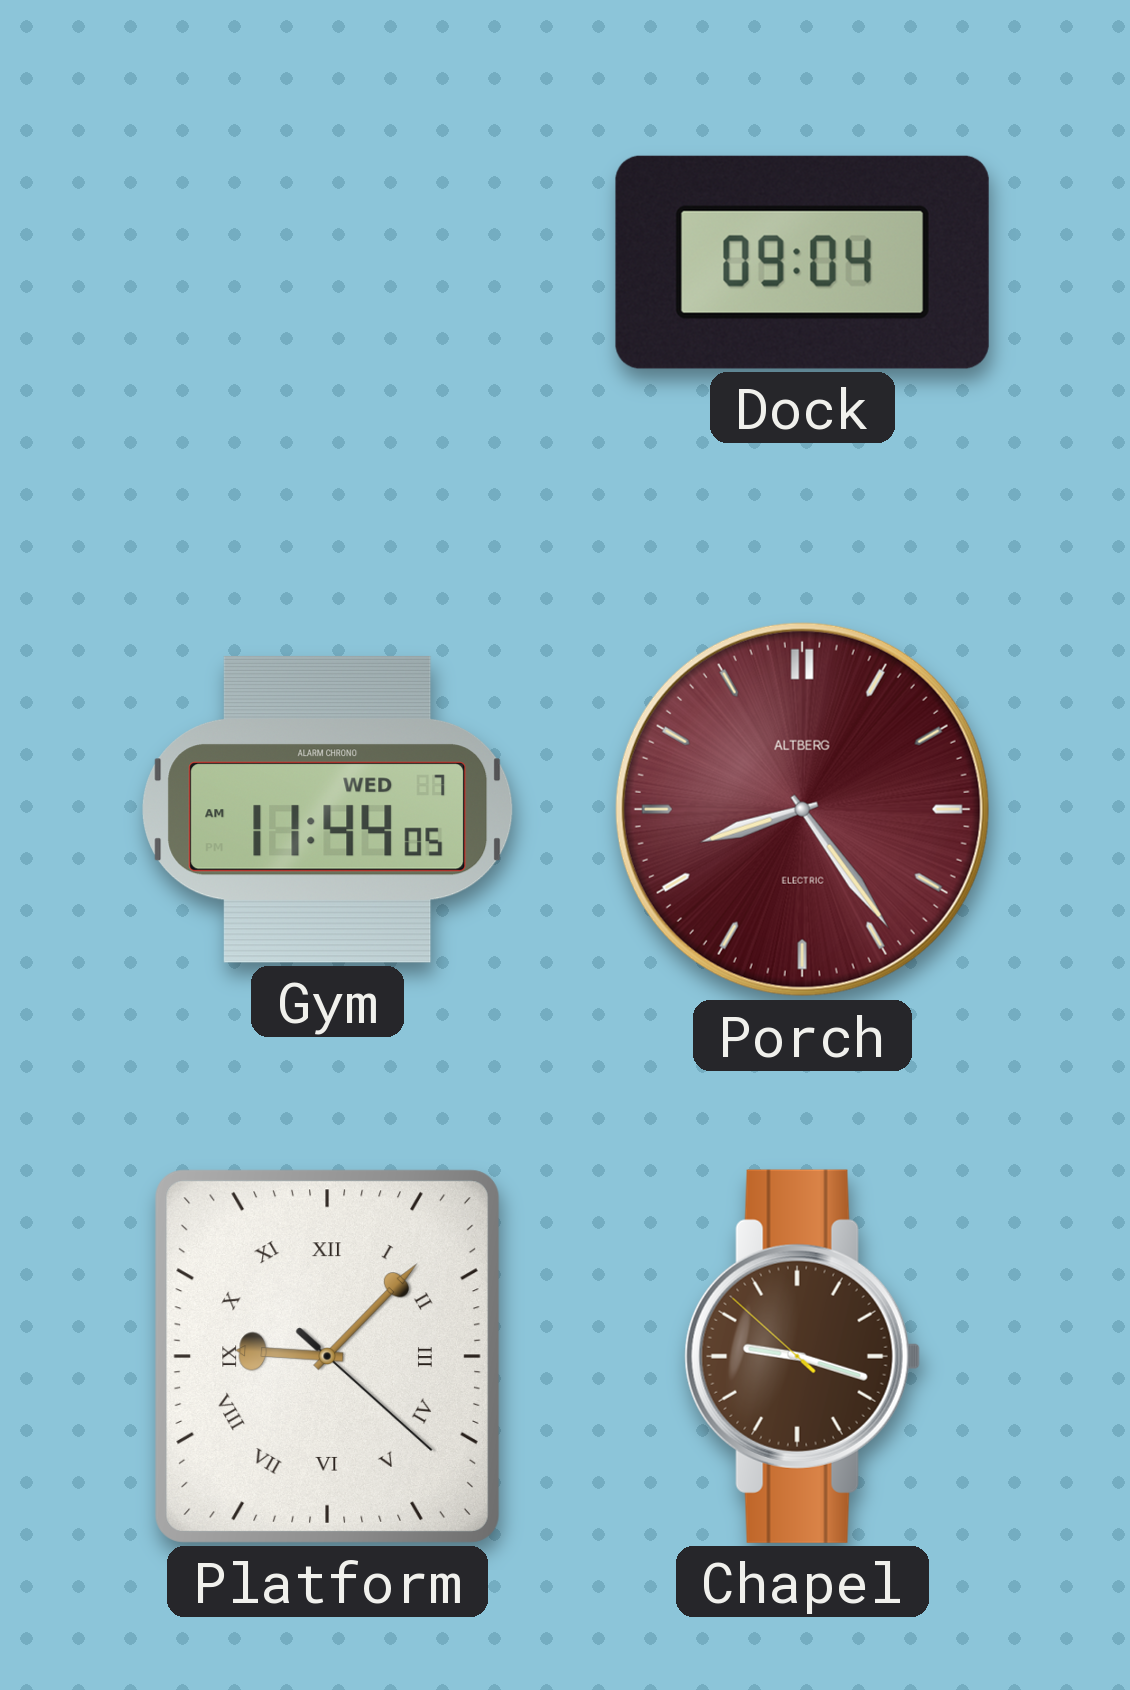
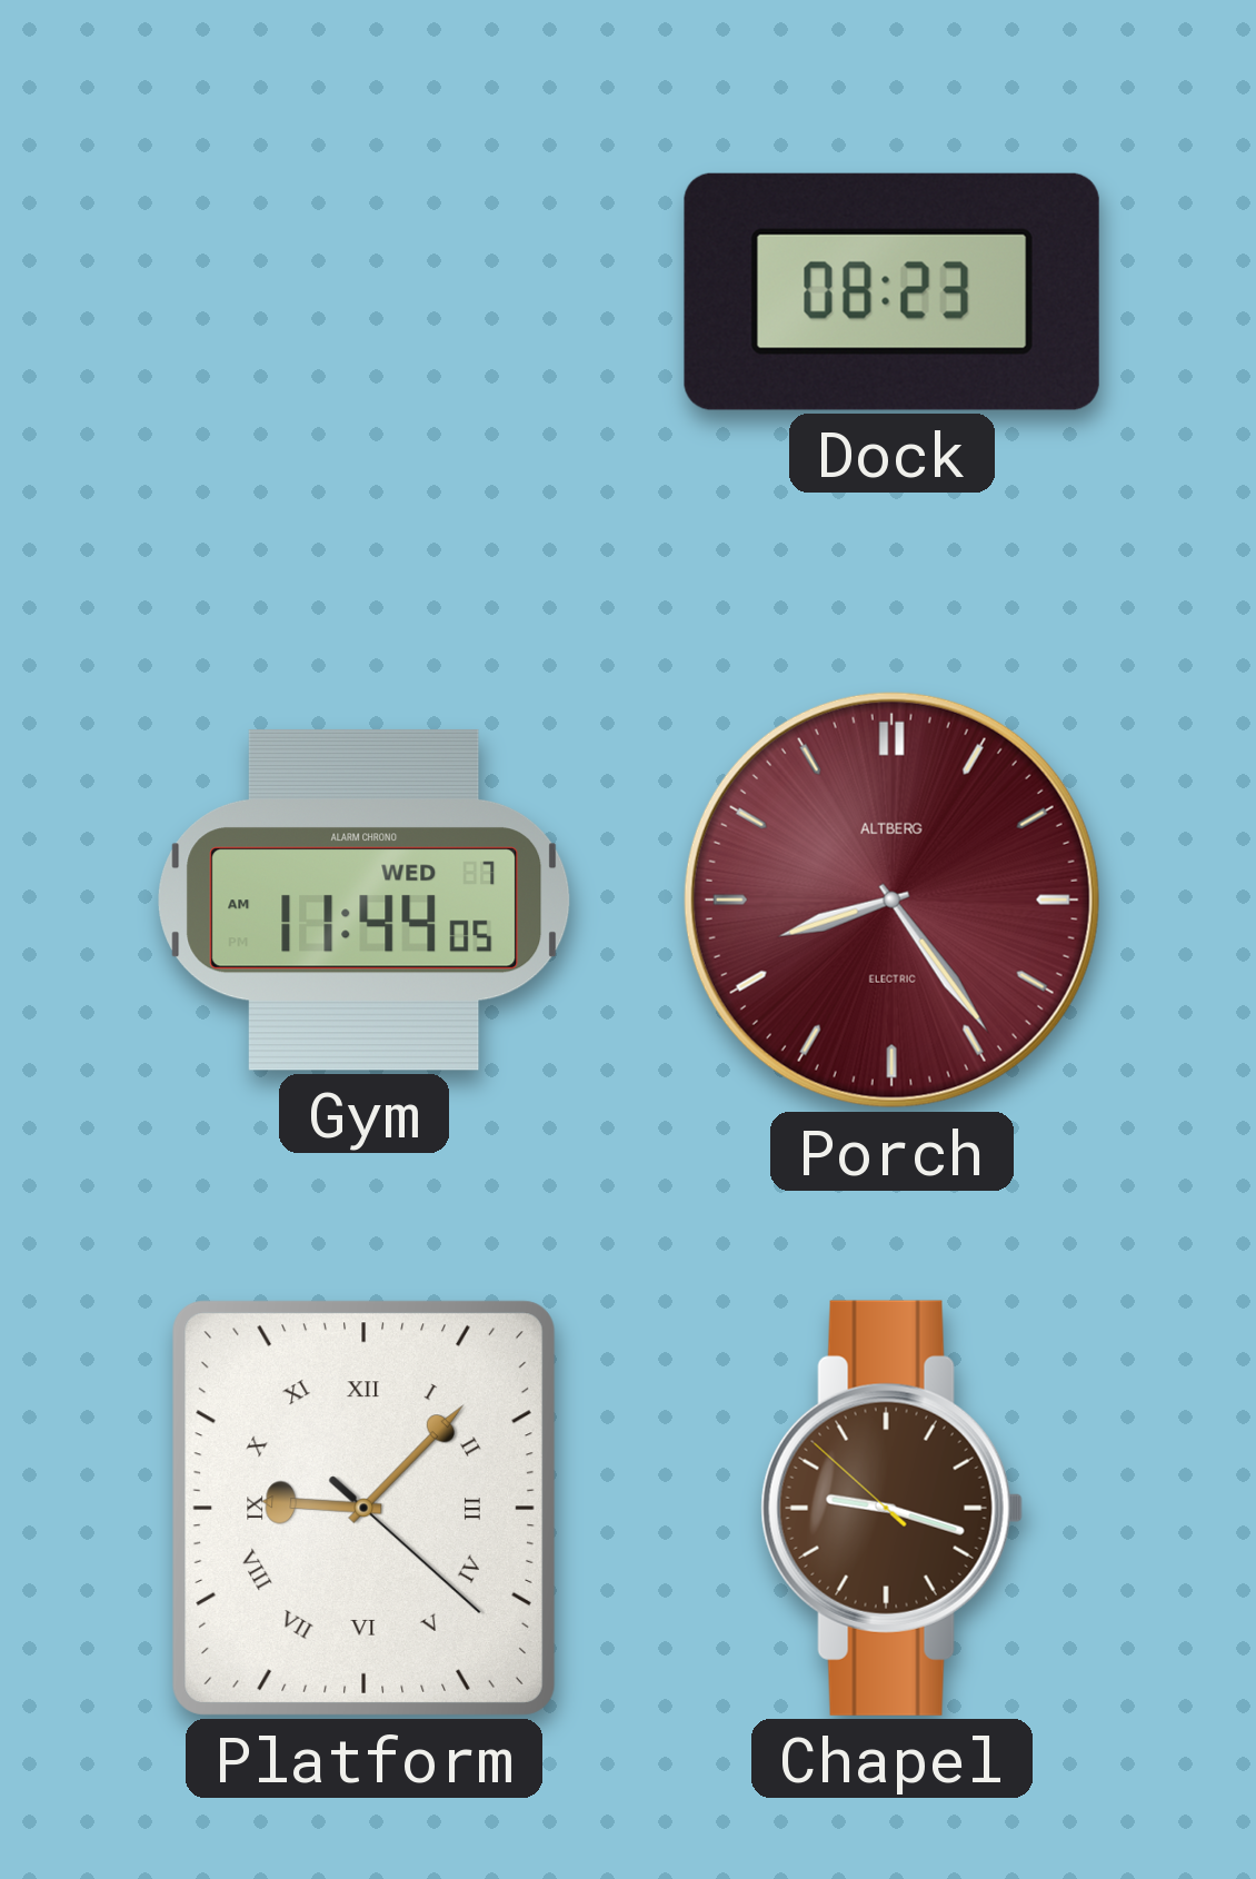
Dock: 09:04 -> 08:23
